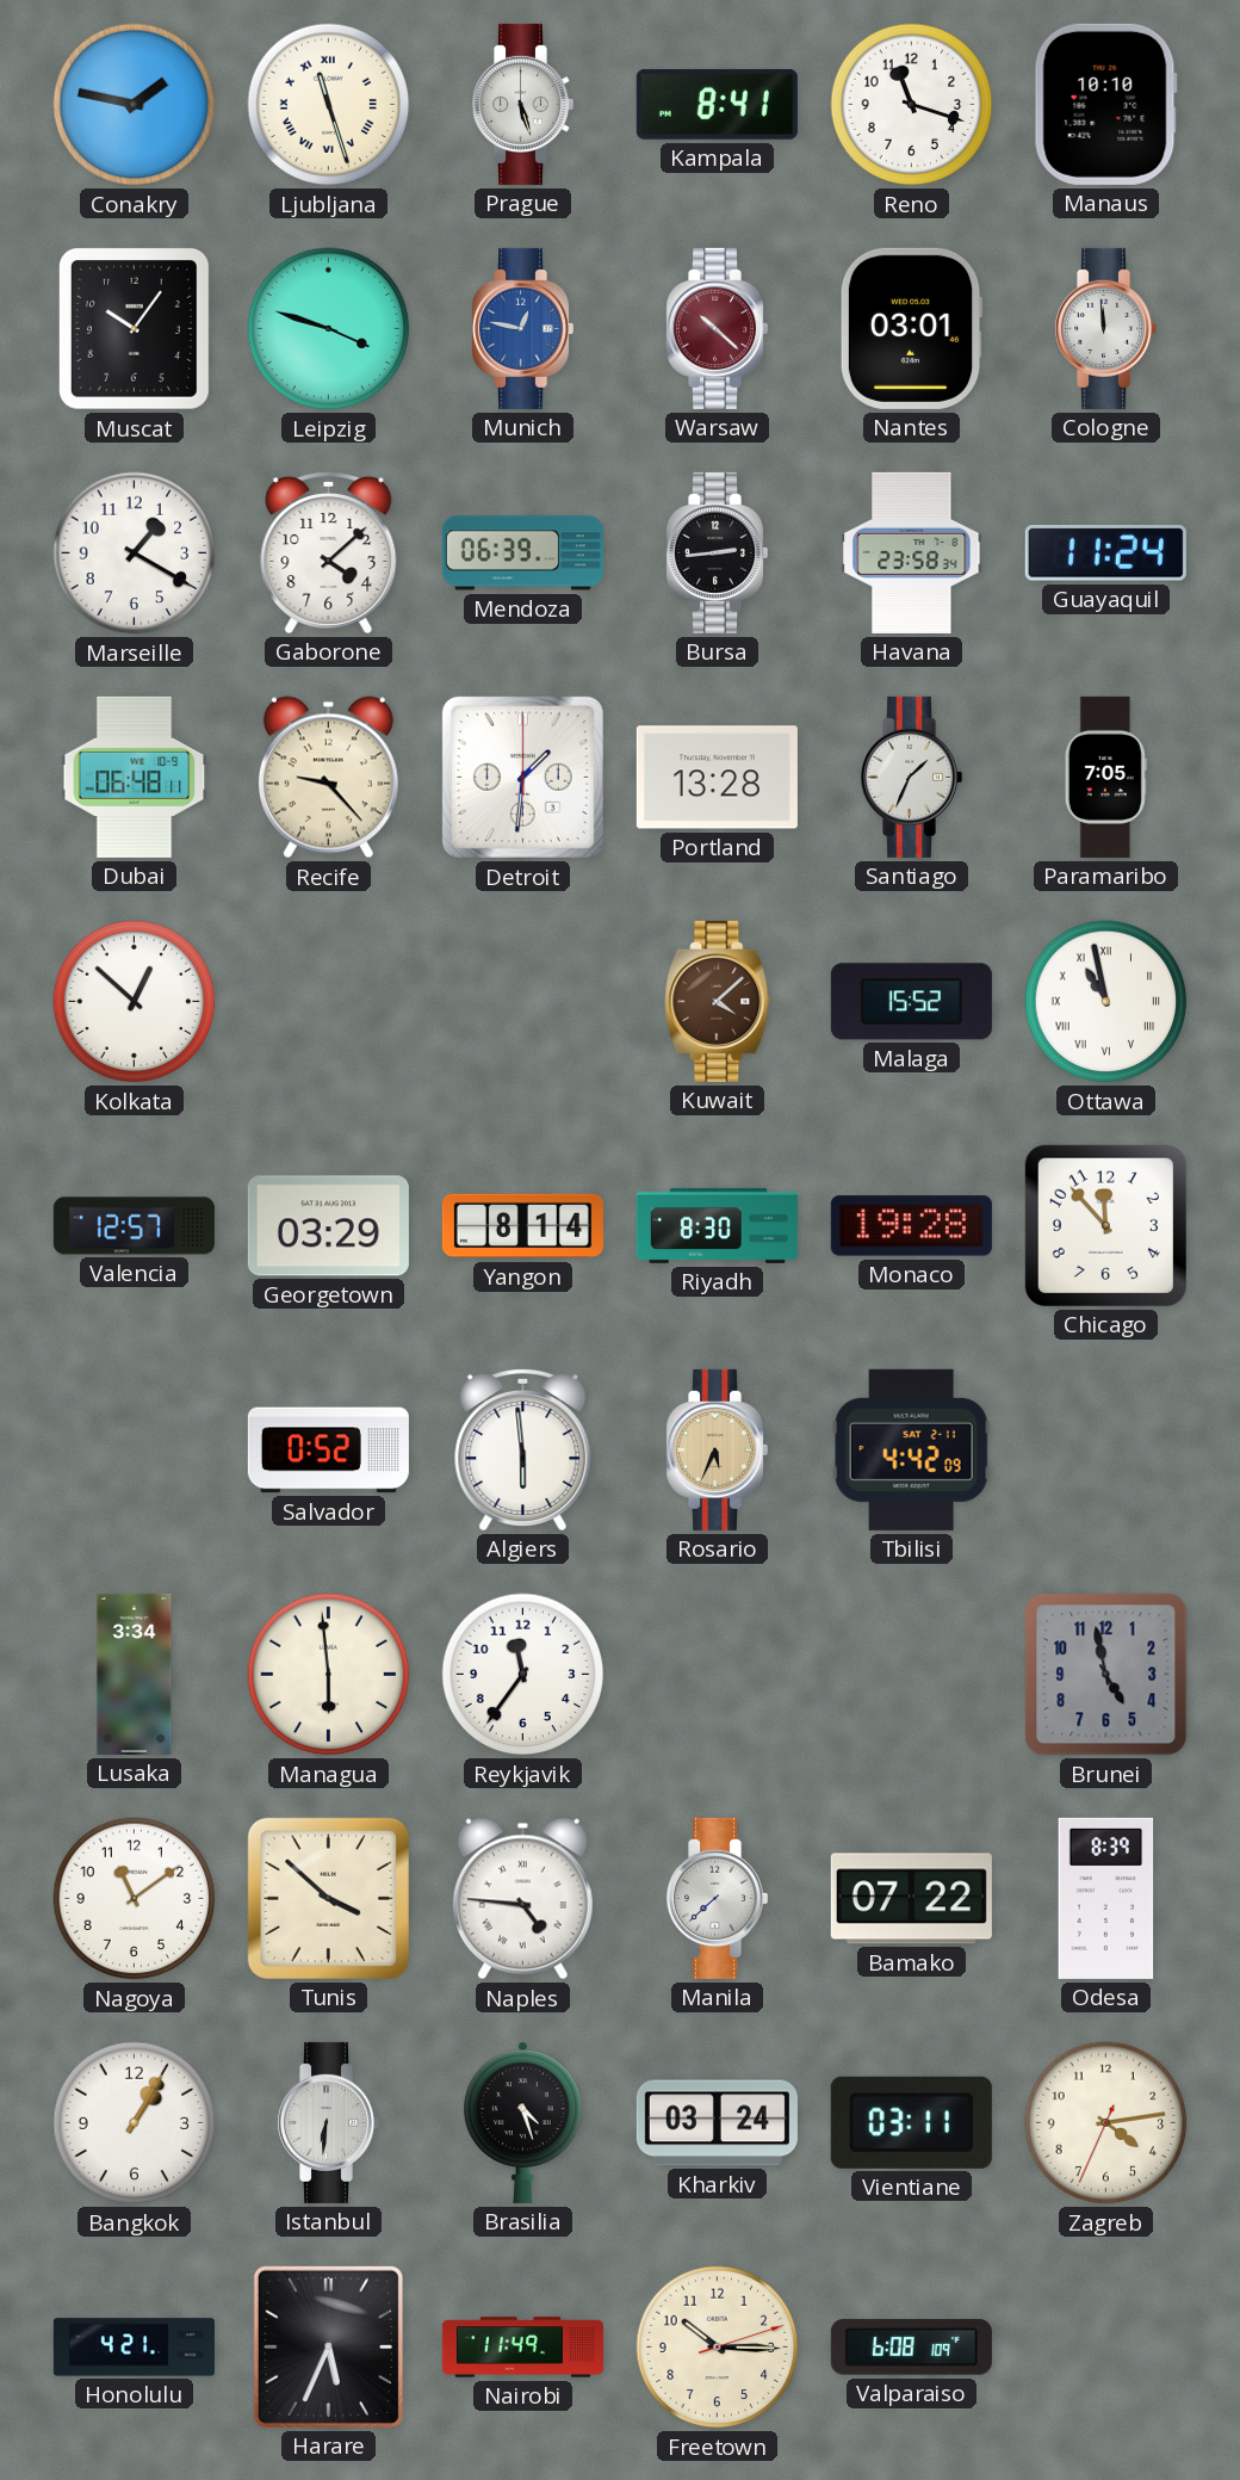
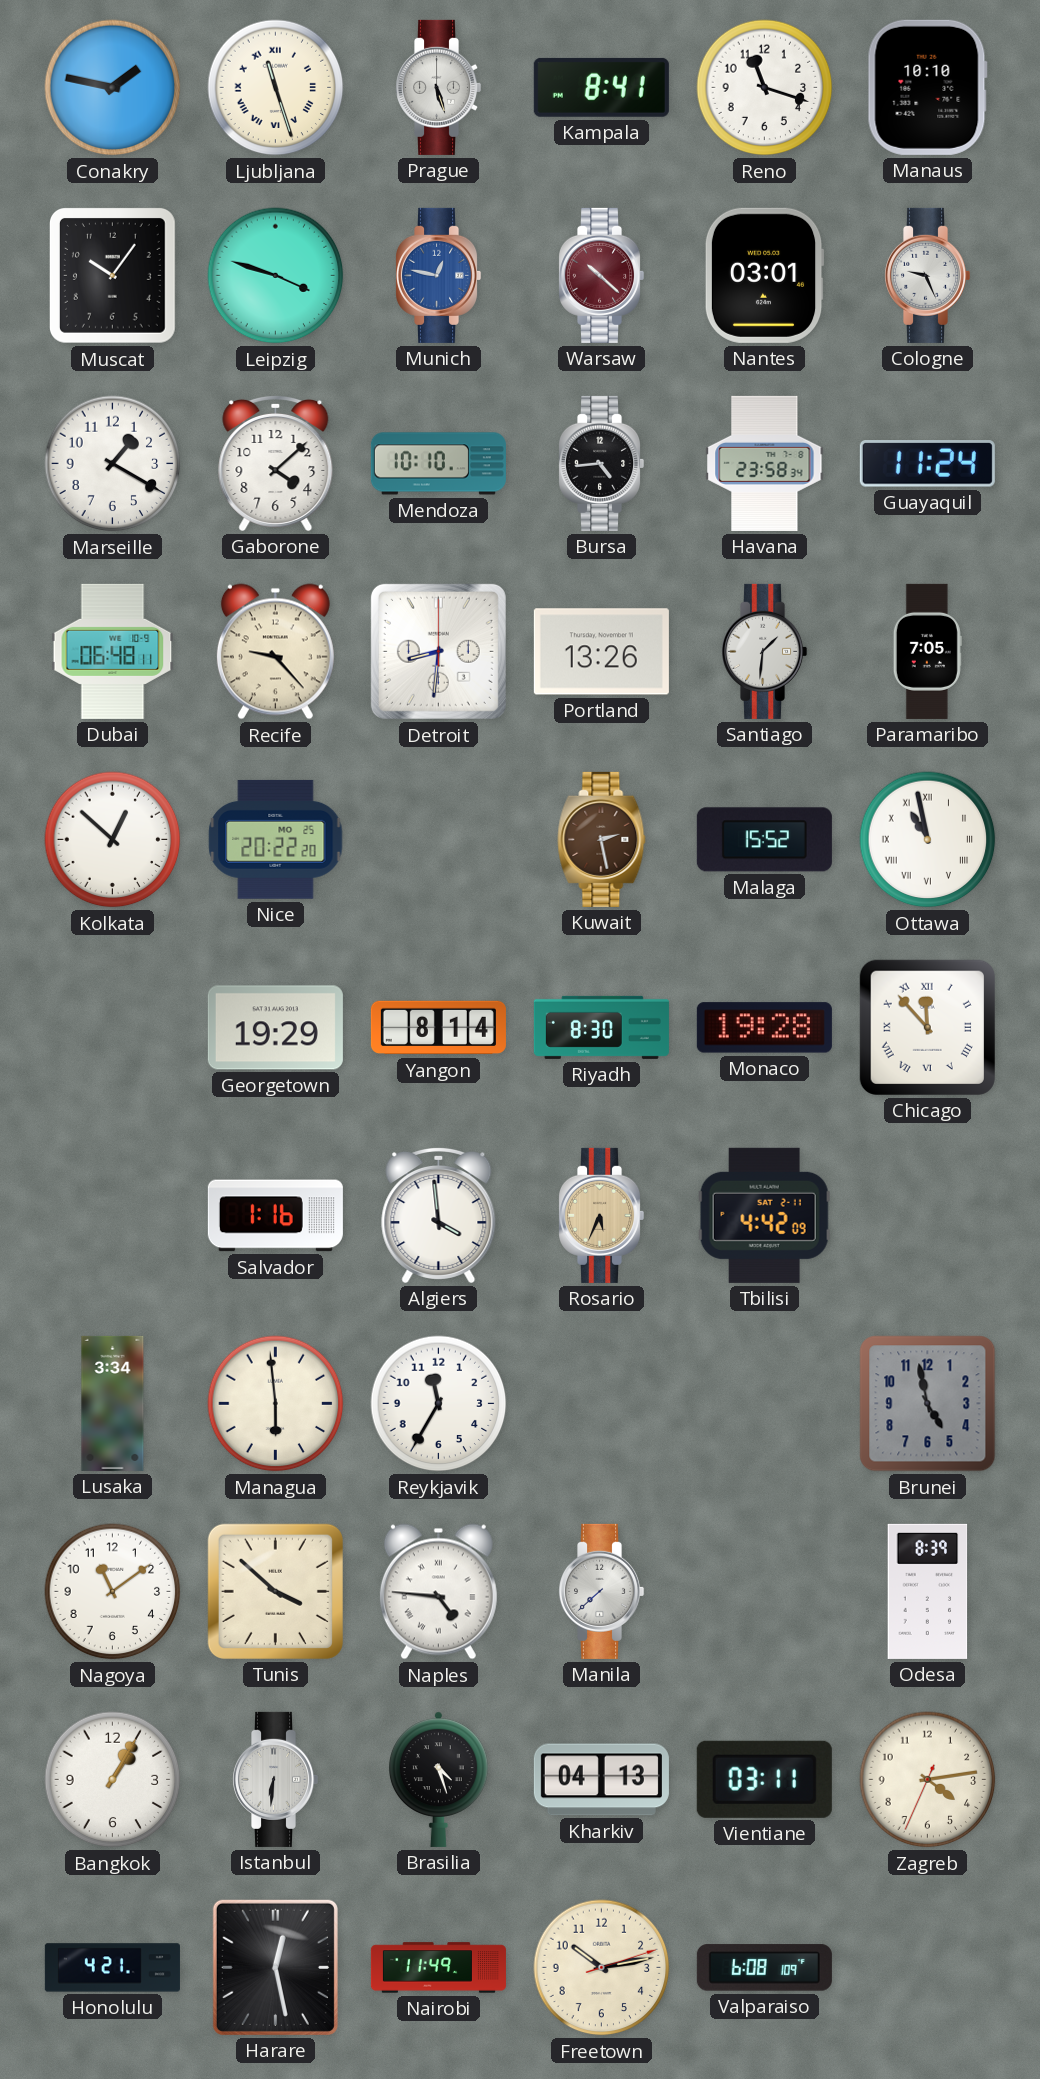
Cologne: 11:59 -> 9:26
Mendoza: 06:39 -> 10:10
Bursa: 2:44 -> 4:44
Detroit: 1:31 -> 8:31
Portland: 13:28 -> 13:26
Santiago: 1:34 -> 1:31
Nice: none -> 20:22
Kuwait: 4:08 -> 2:28
Valencia: 12:57 -> none
Georgetown: 03:29 -> 19:29
Chicago numerals: Arabic -> Roman
Salvador: 0:52 -> 1:16
Algiers: 5:59 -> 3:59
Reykjavik: 11:36 -> 11:35
Bamako: 07:22 -> none
Kharkiv: 03:24 -> 04:13
Harare: 5:34 -> 12:28
Freetown: 10:15 -> 10:13
